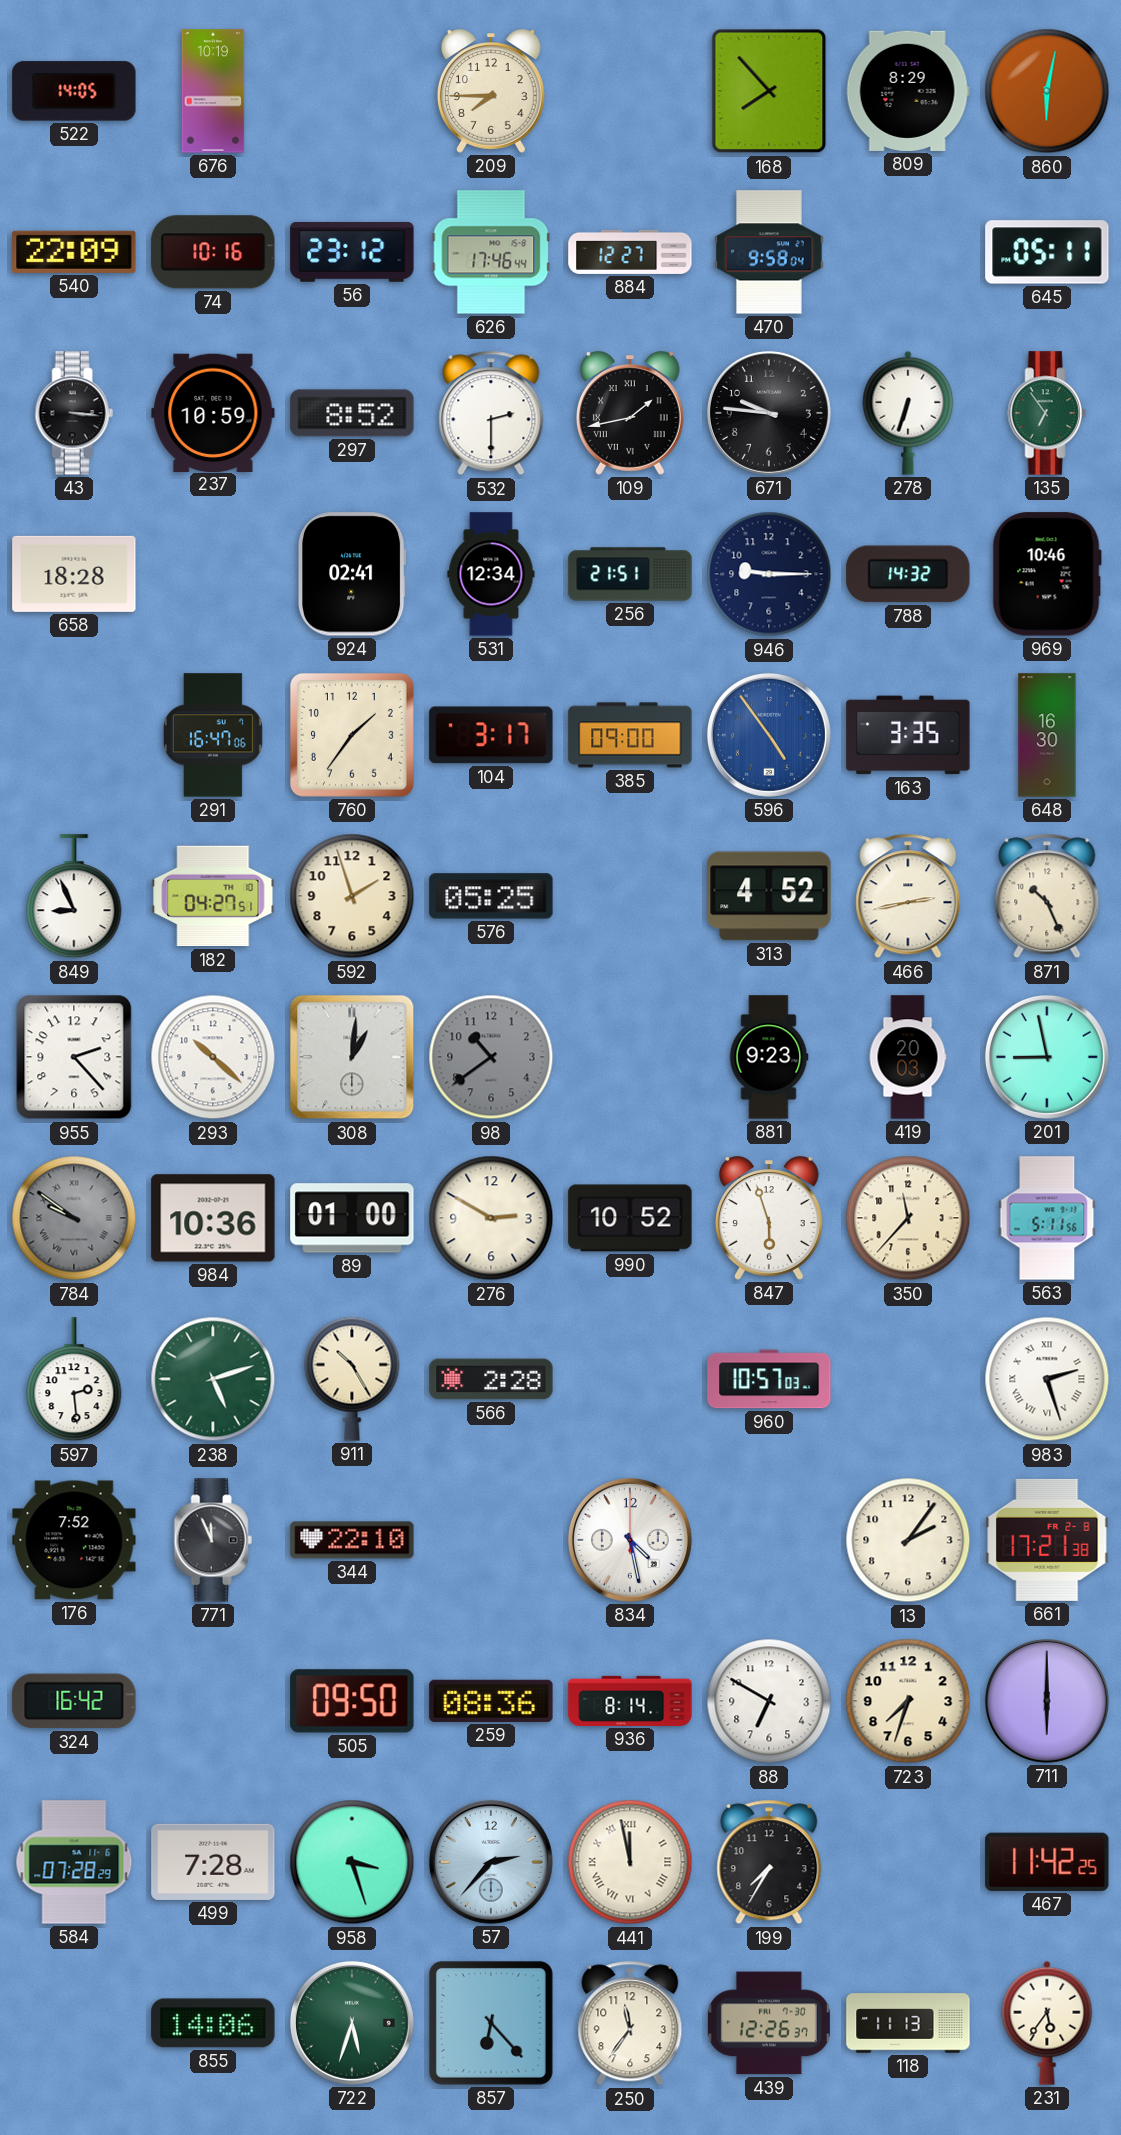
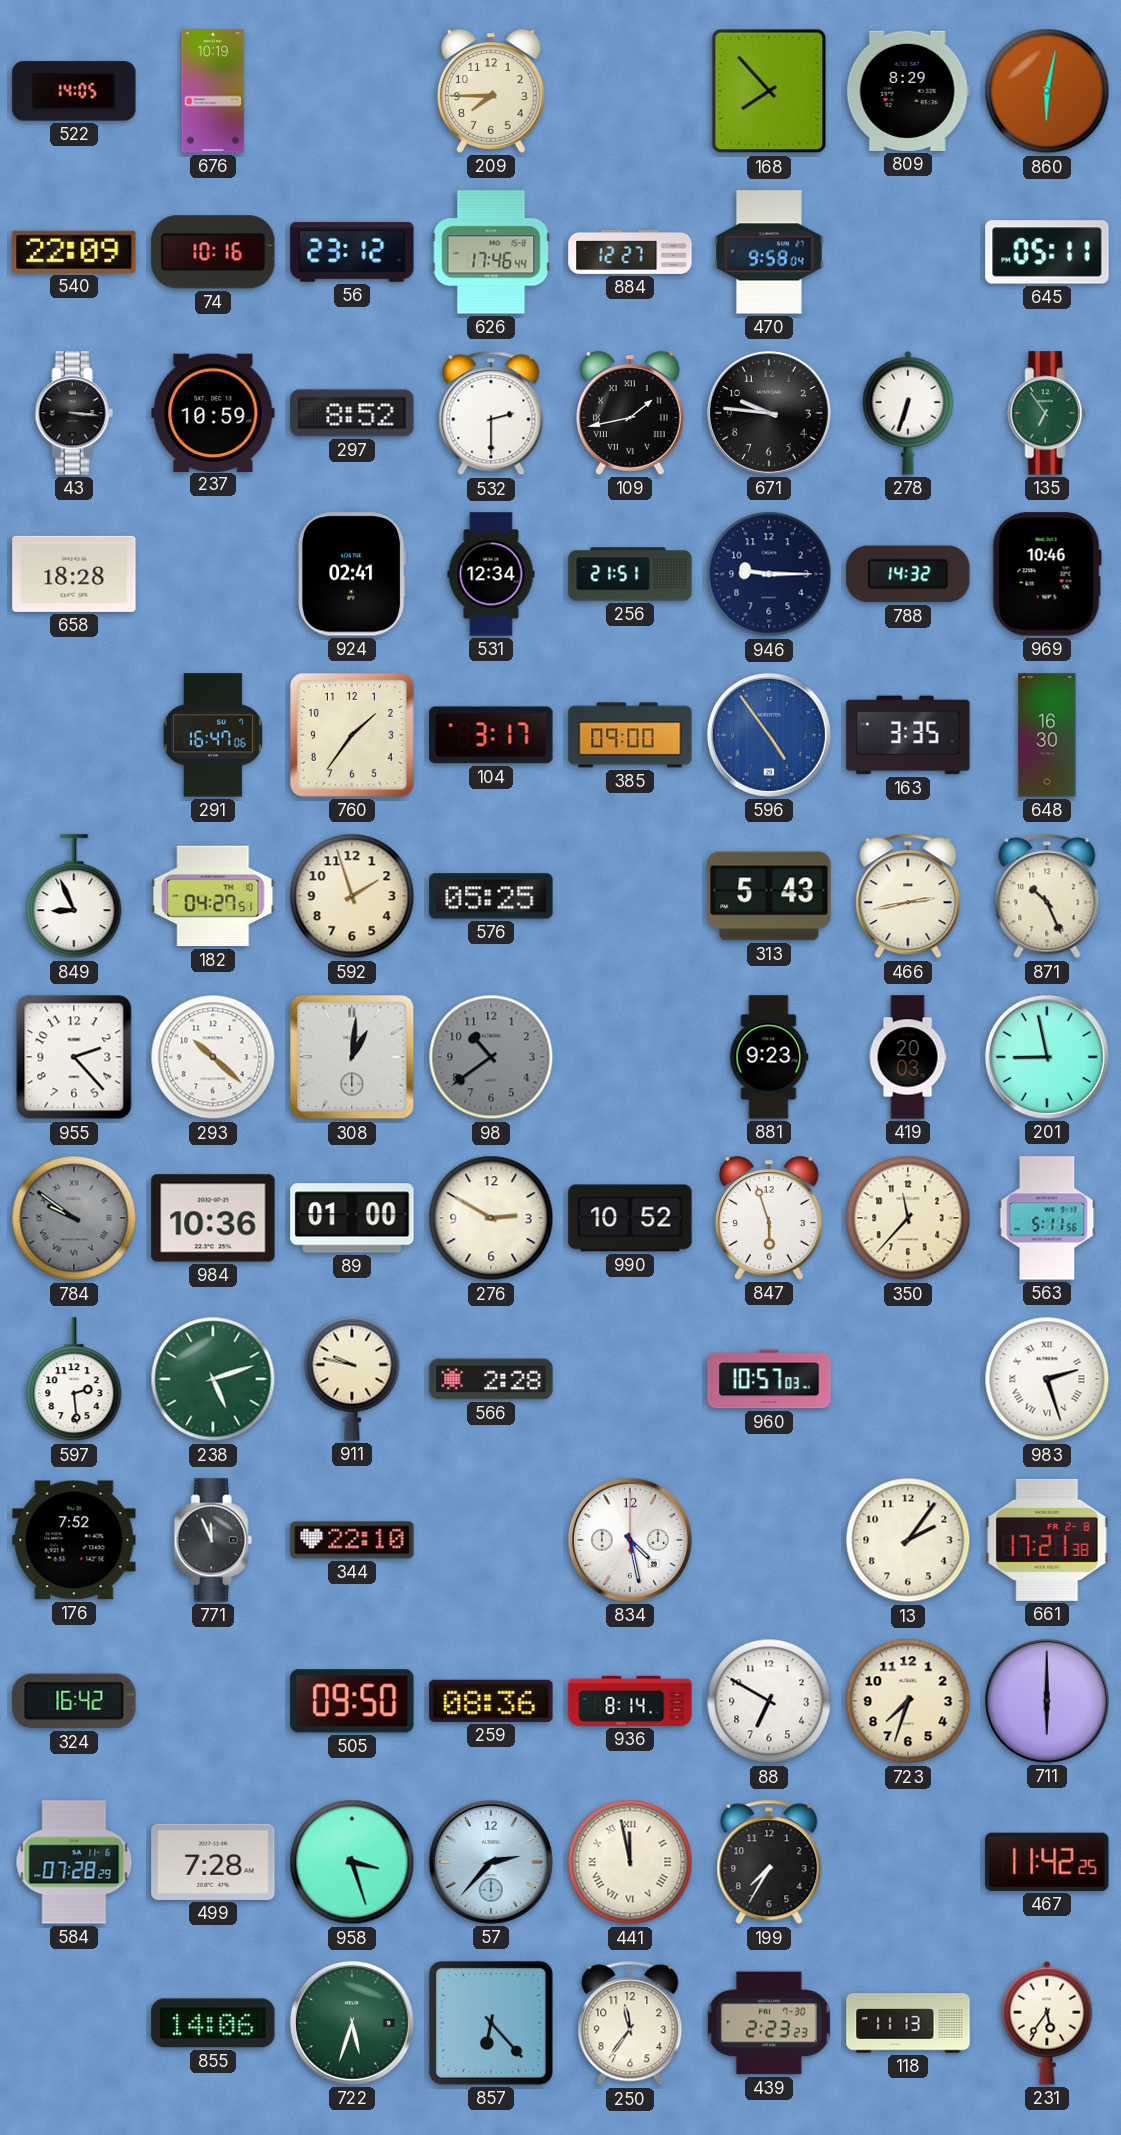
313: 4:52 -> 5:43
911: 10:25 -> 9:47
439: 12:26 -> 2:23
